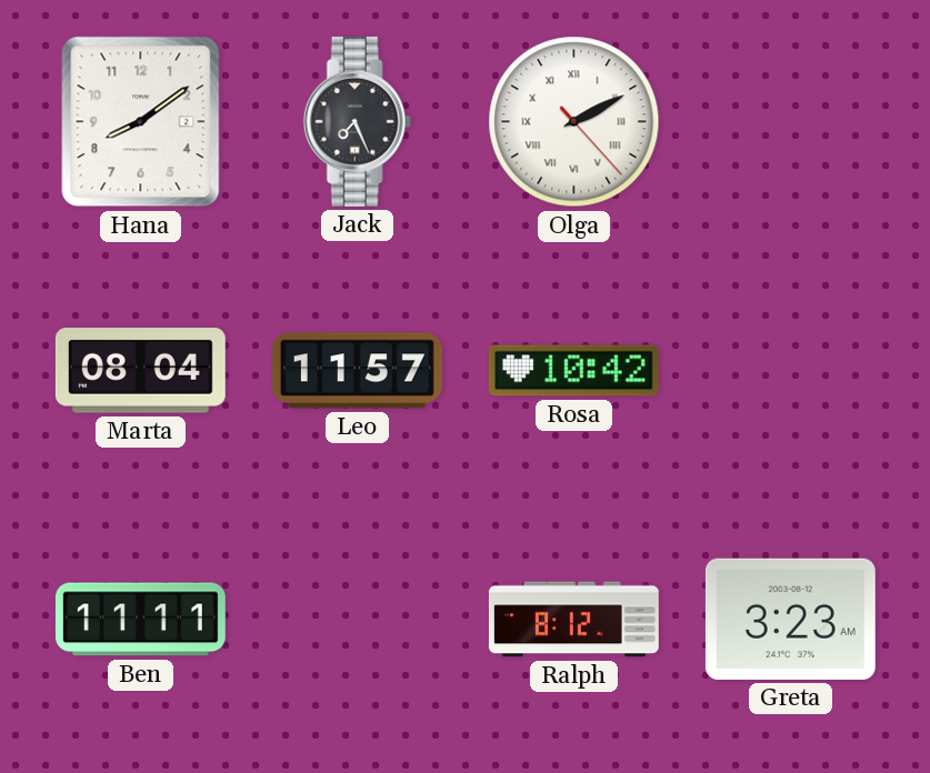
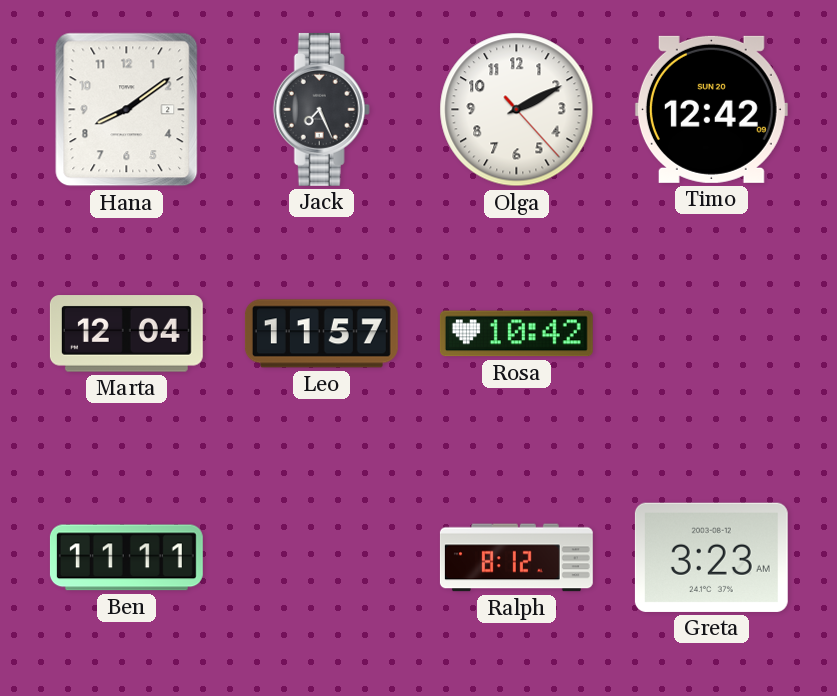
Olga numerals: Roman -> Arabic
Timo: none -> 12:42
Marta: 08:04 -> 12:04
